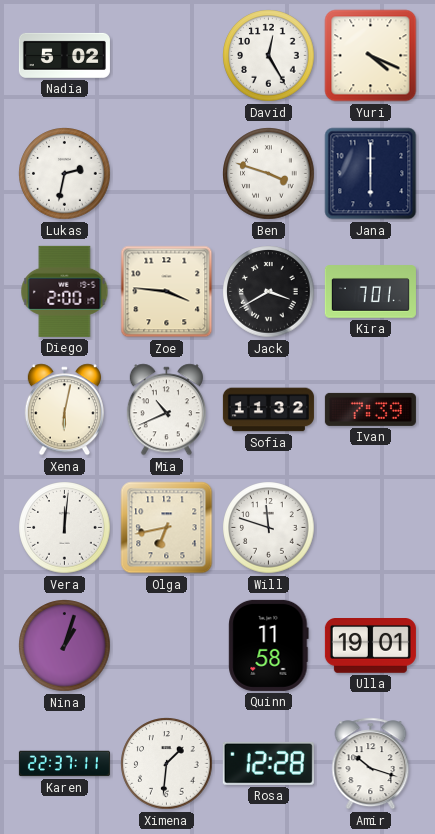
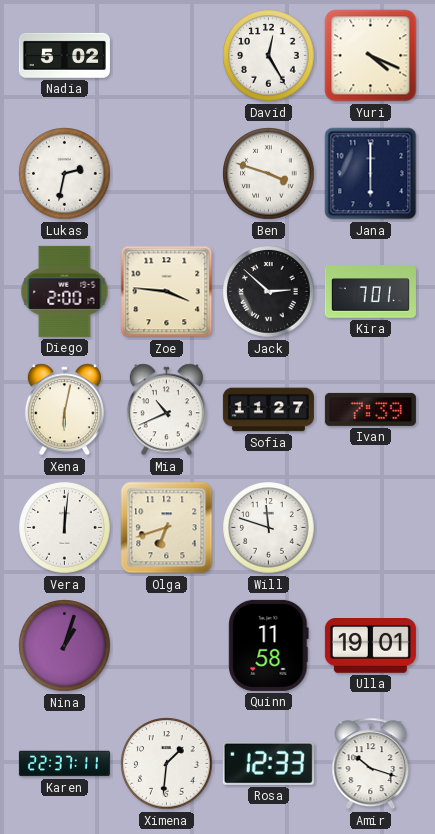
Jack: 3:40 -> 2:52
Sofia: 11:32 -> 11:27
Olga: 6:43 -> 6:42
Rosa: 12:28 -> 12:33
